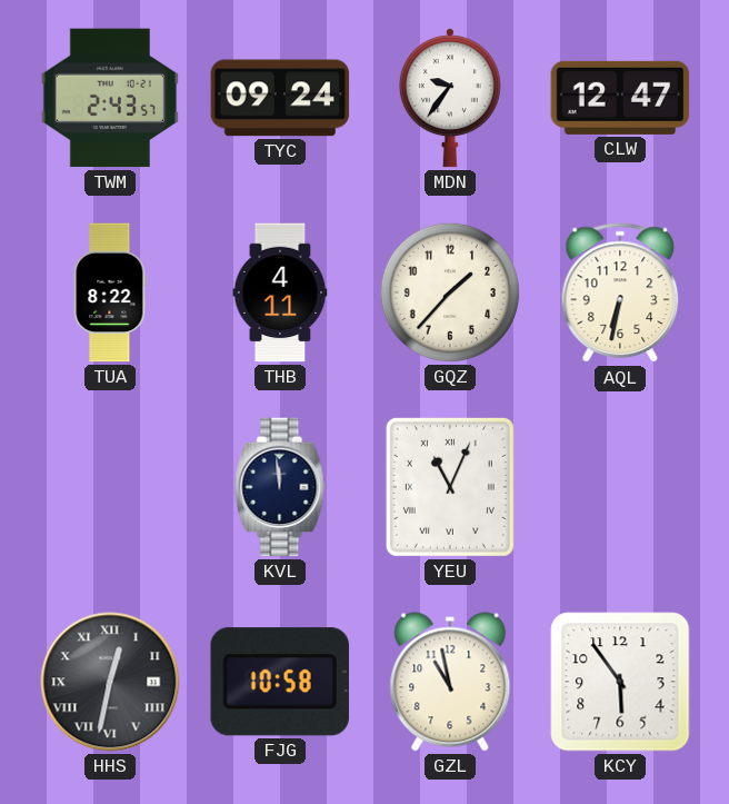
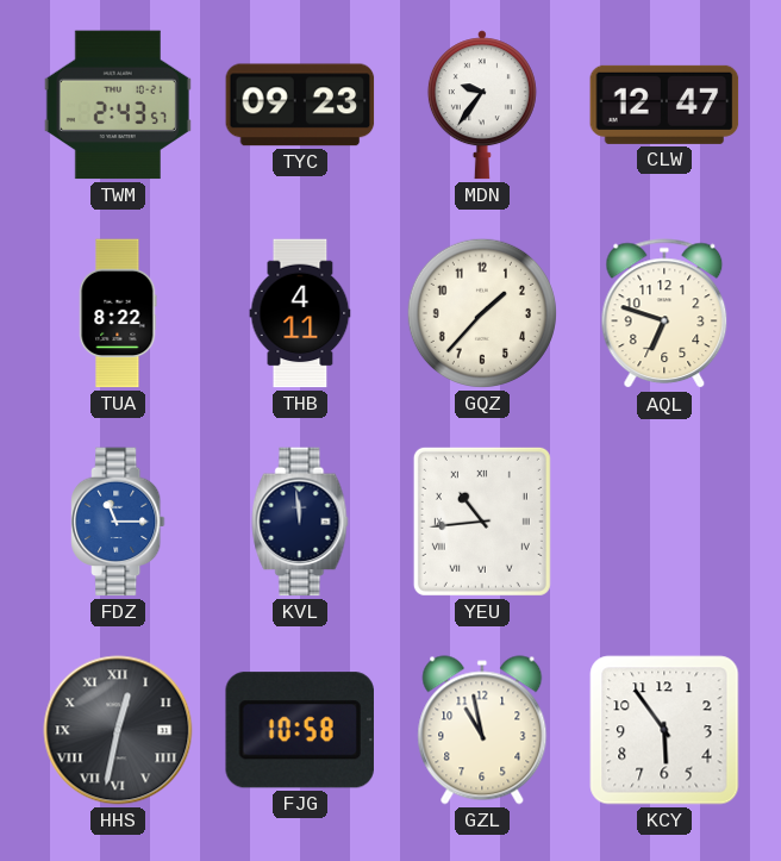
TYC: 09:24 -> 09:23
AQL: 6:32 -> 6:48
FDZ: none -> 11:15
YEU: 11:04 -> 10:44
